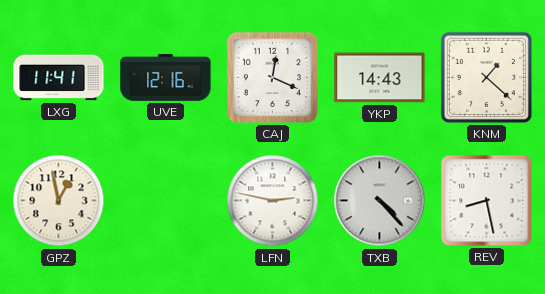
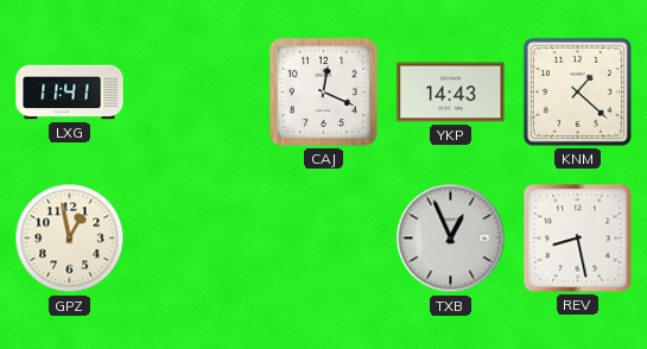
UVE: 12:16 -> none
LFN: 2:47 -> none
TXB: 4:23 -> 12:56
